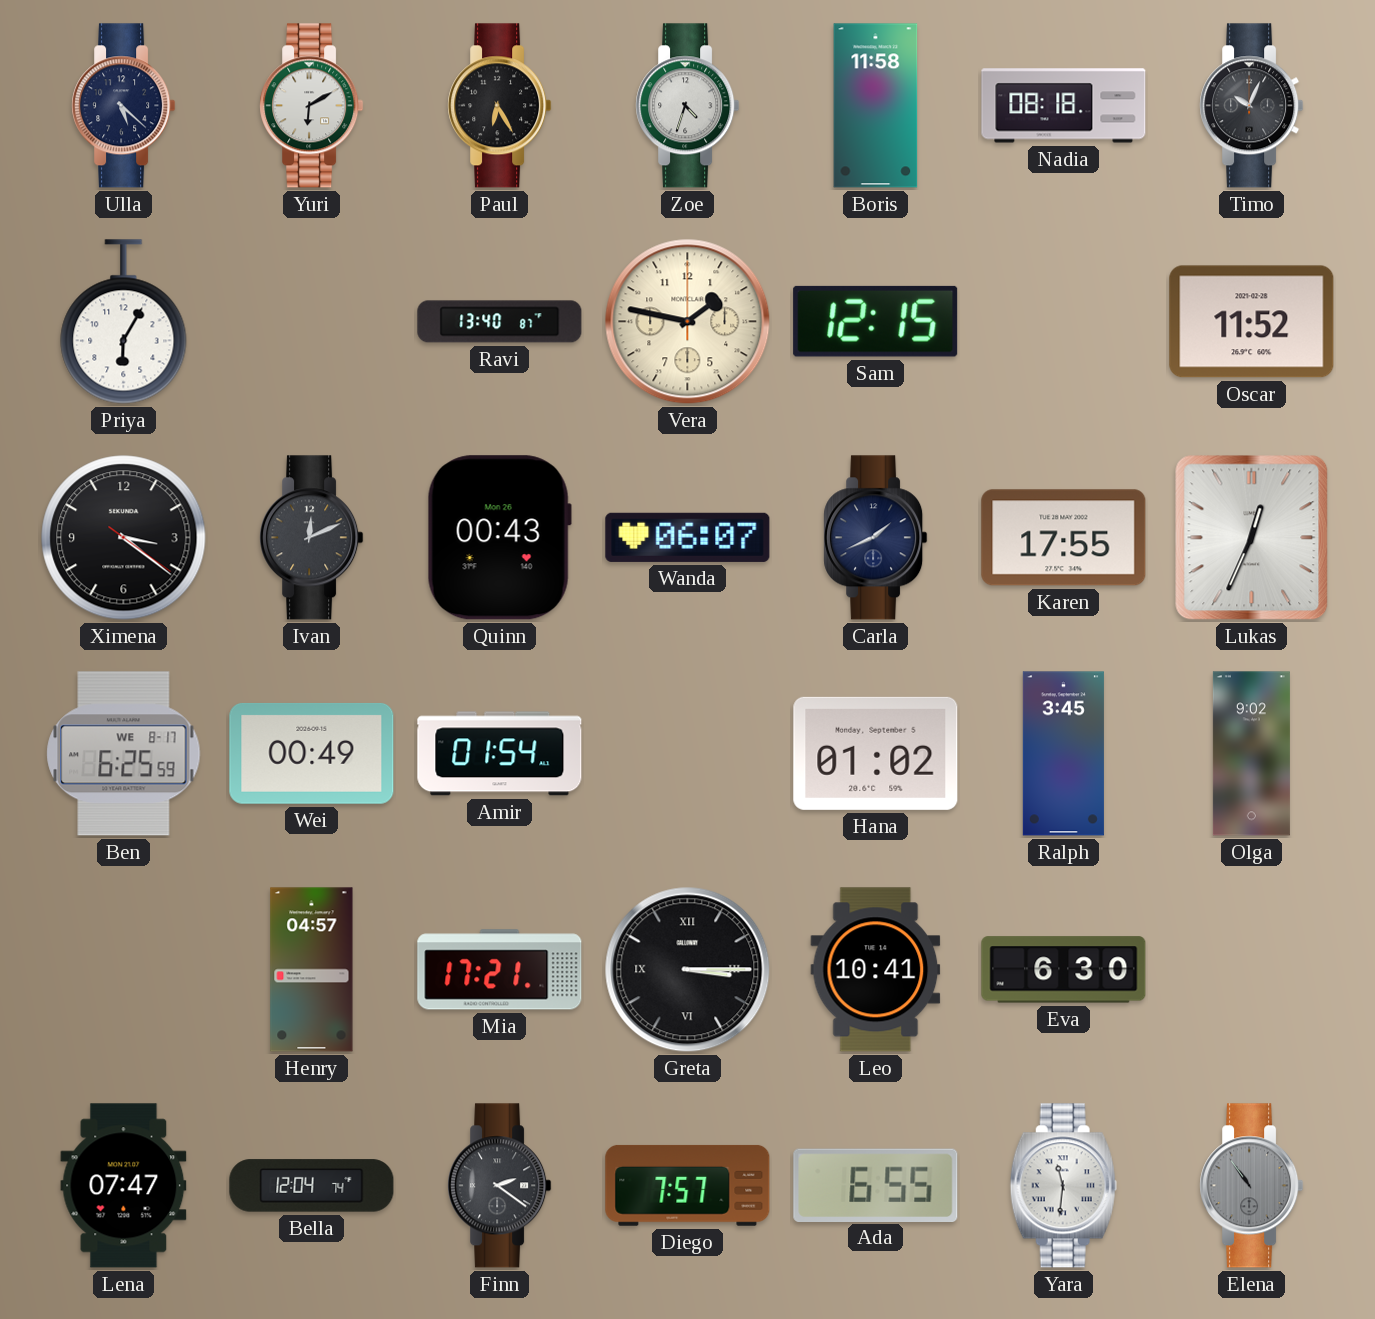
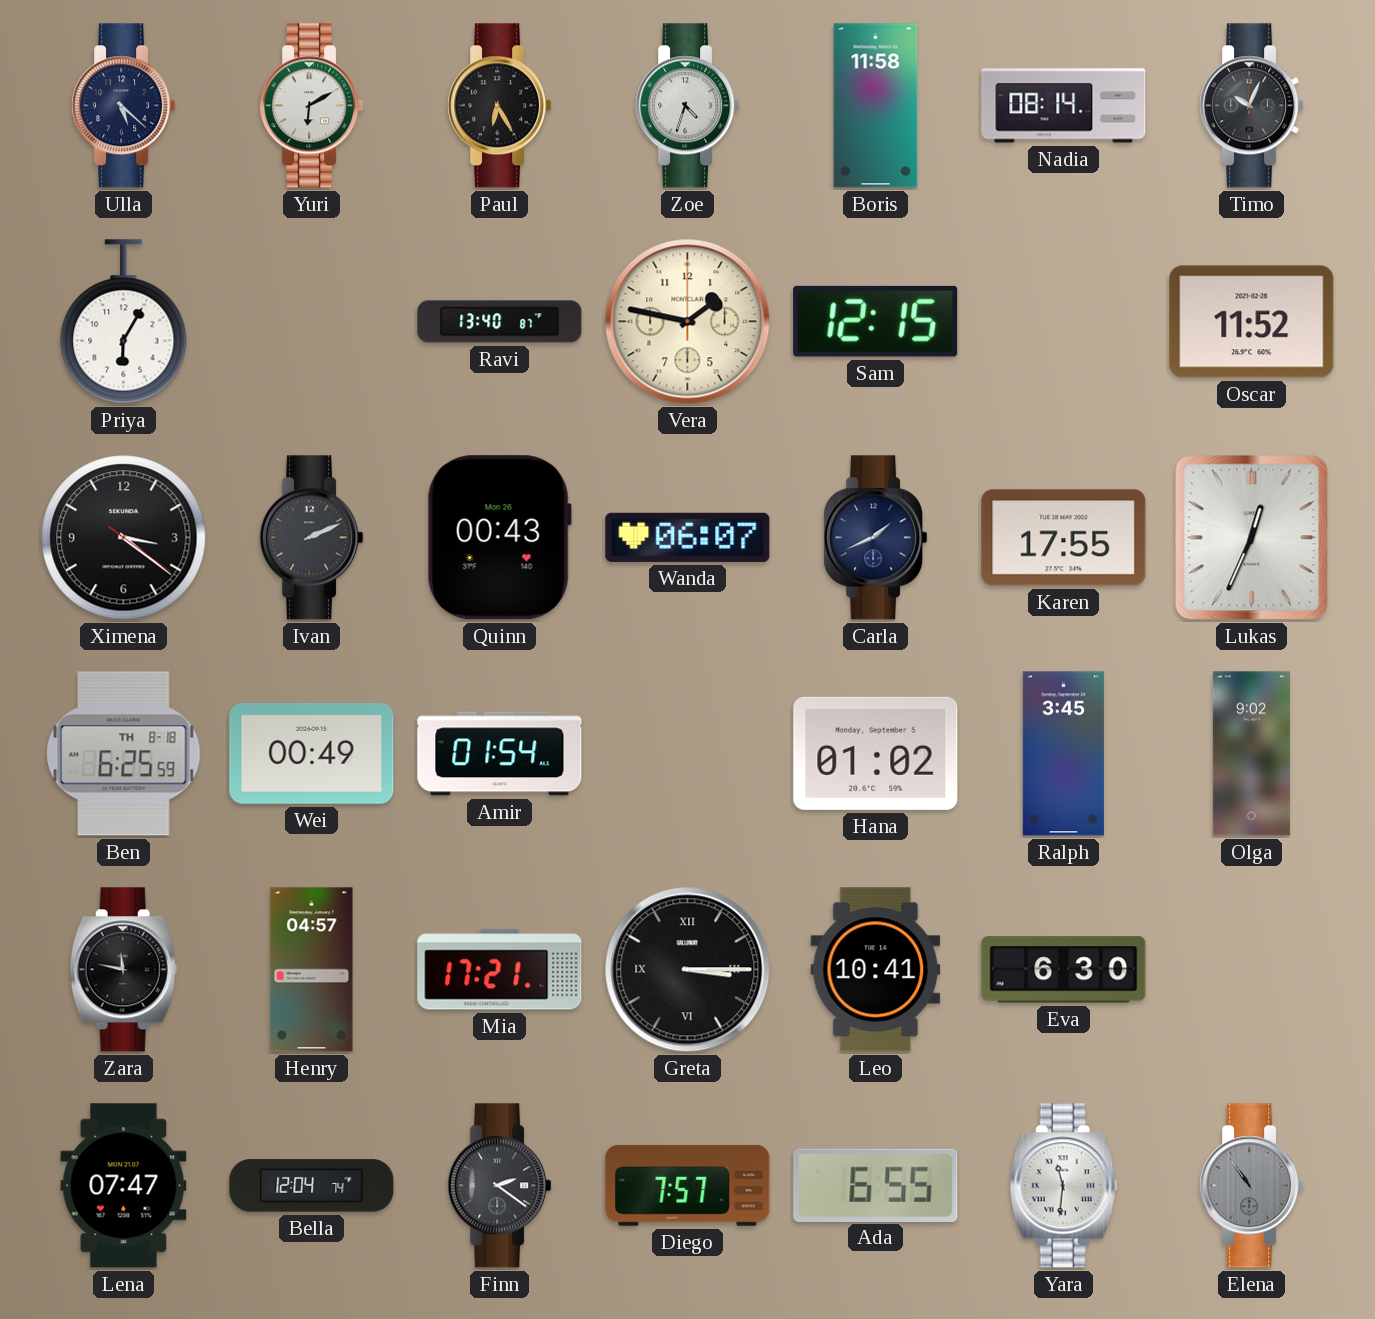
Nadia: 08:18 -> 08:14
Ivan: 12:11 -> 2:11
Ben date: WE 8-17 -> TH 8-18
Zara: none -> 11:47
